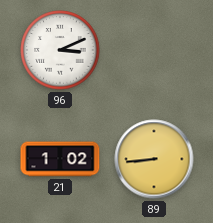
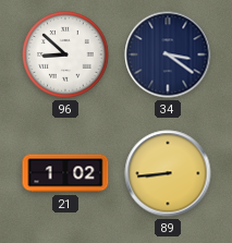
96: 3:11 -> 8:52
34: none -> 3:21
